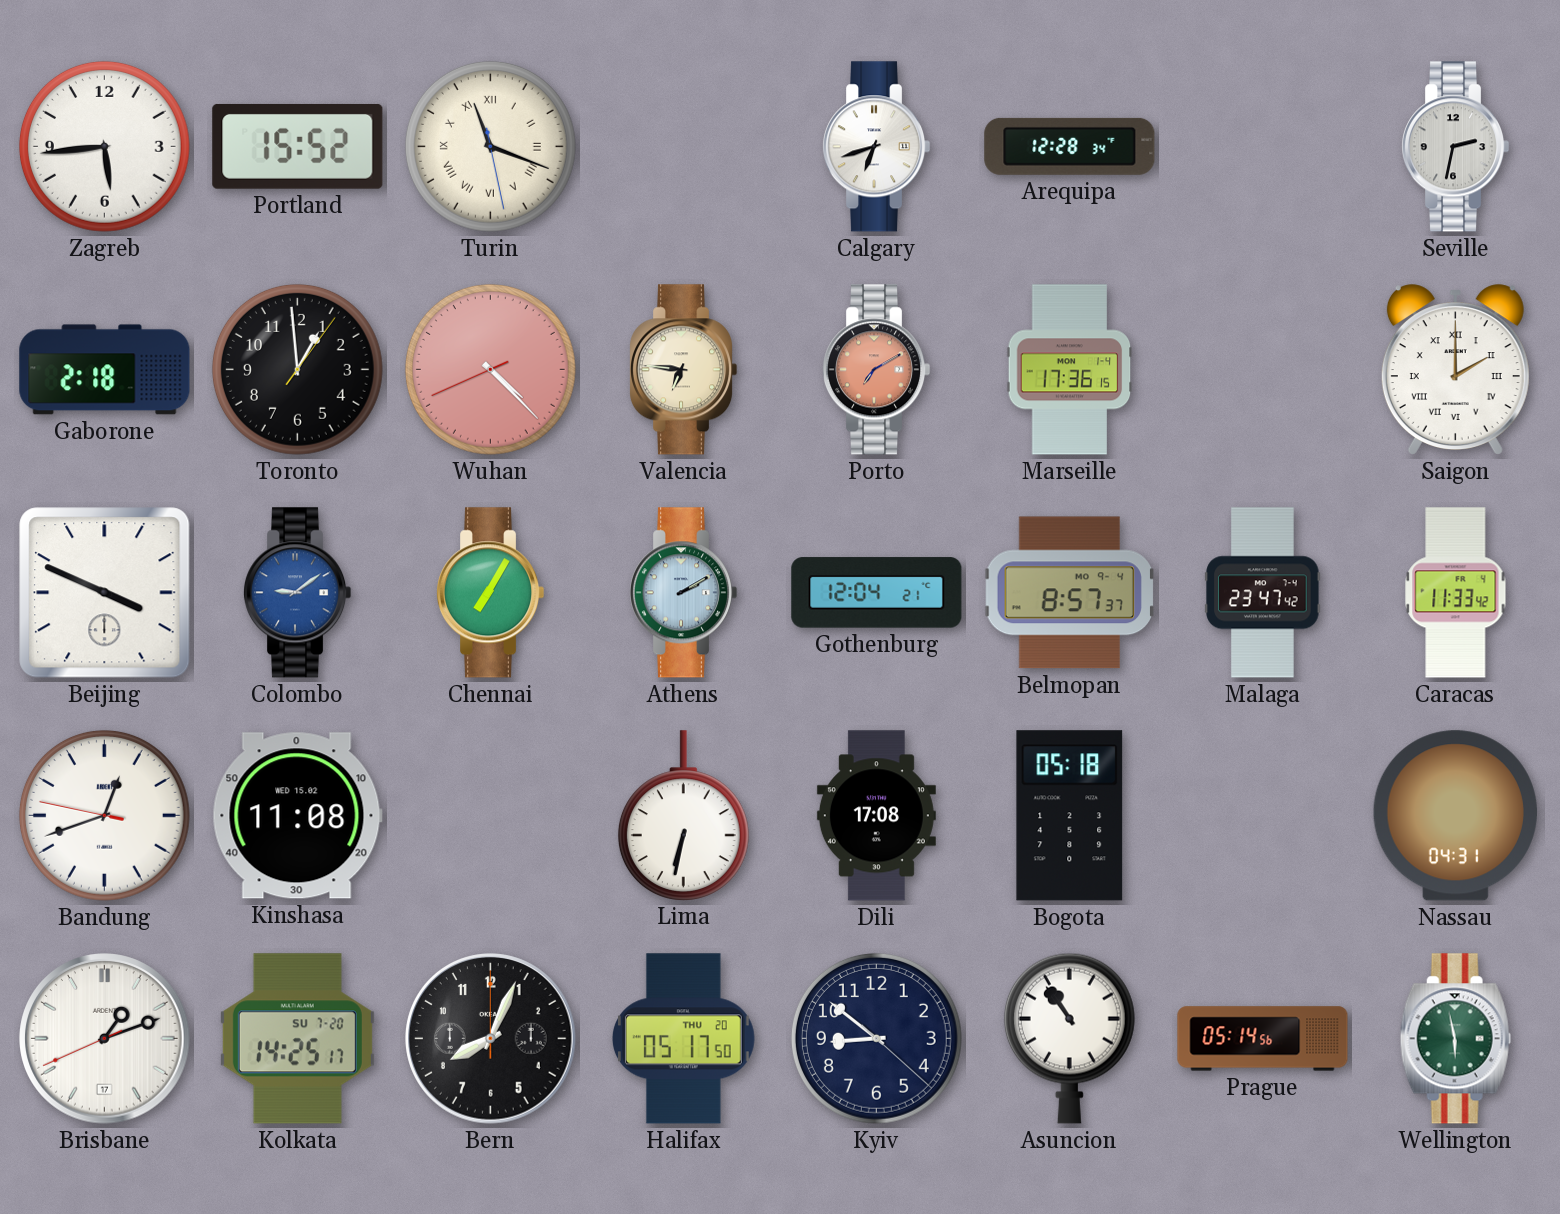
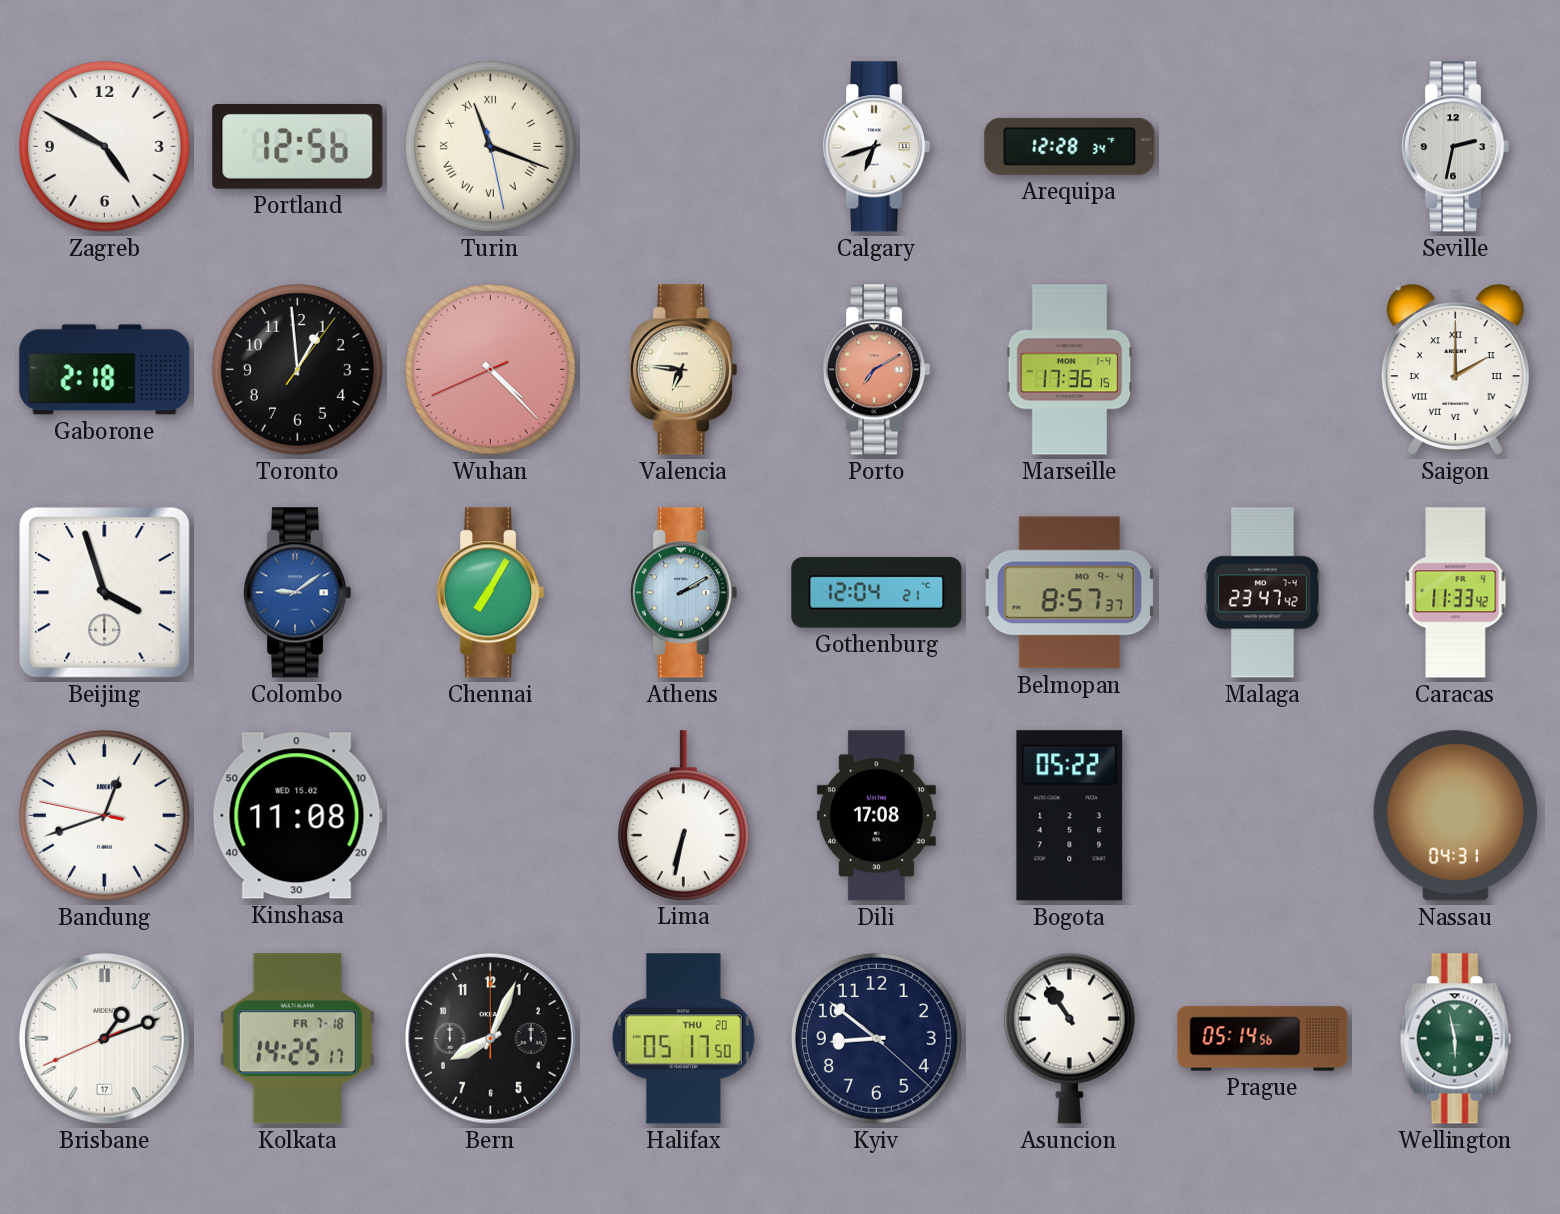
Zagreb: 5:44 -> 4:50
Portland: 15:52 -> 12:56
Beijing: 3:49 -> 3:57
Bogota: 05:18 -> 05:22
Kolkata date: SU 7-20 -> FR 7-18
